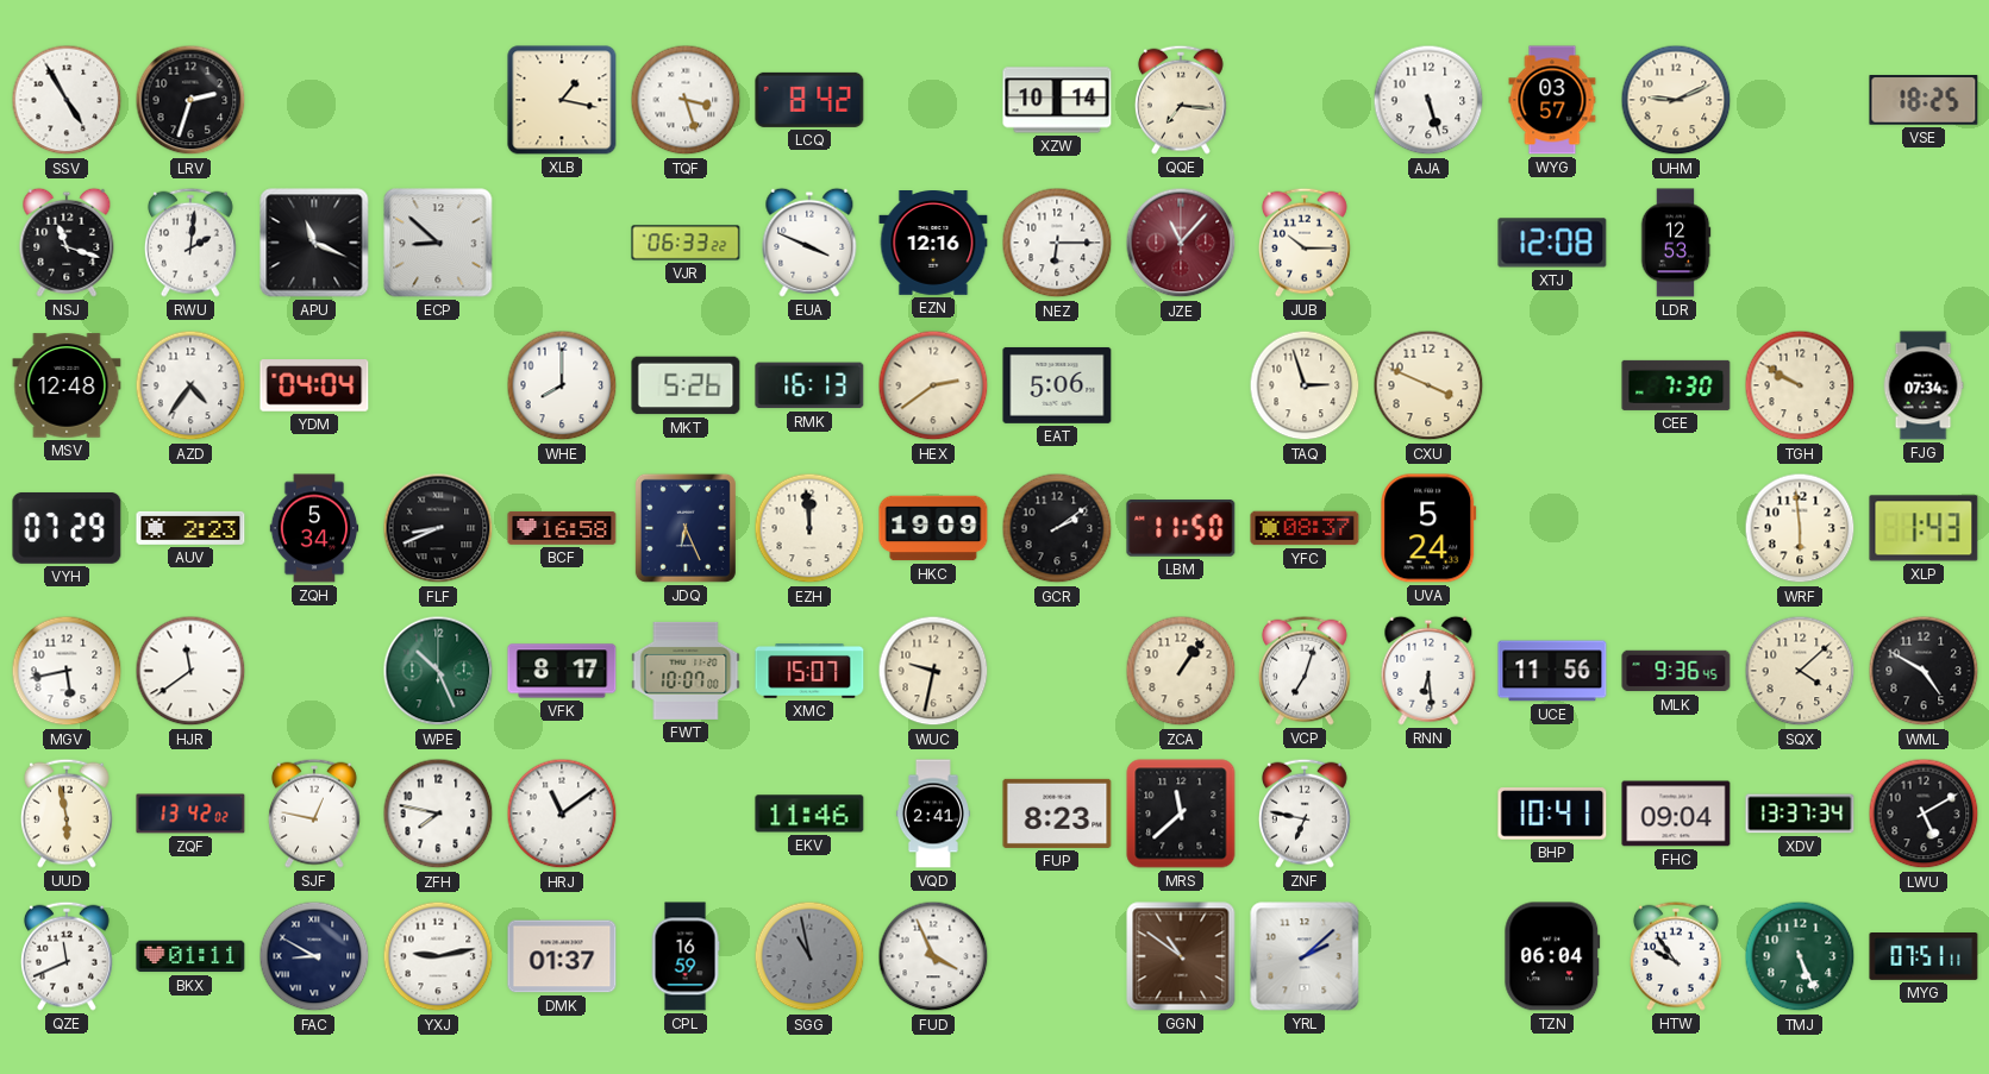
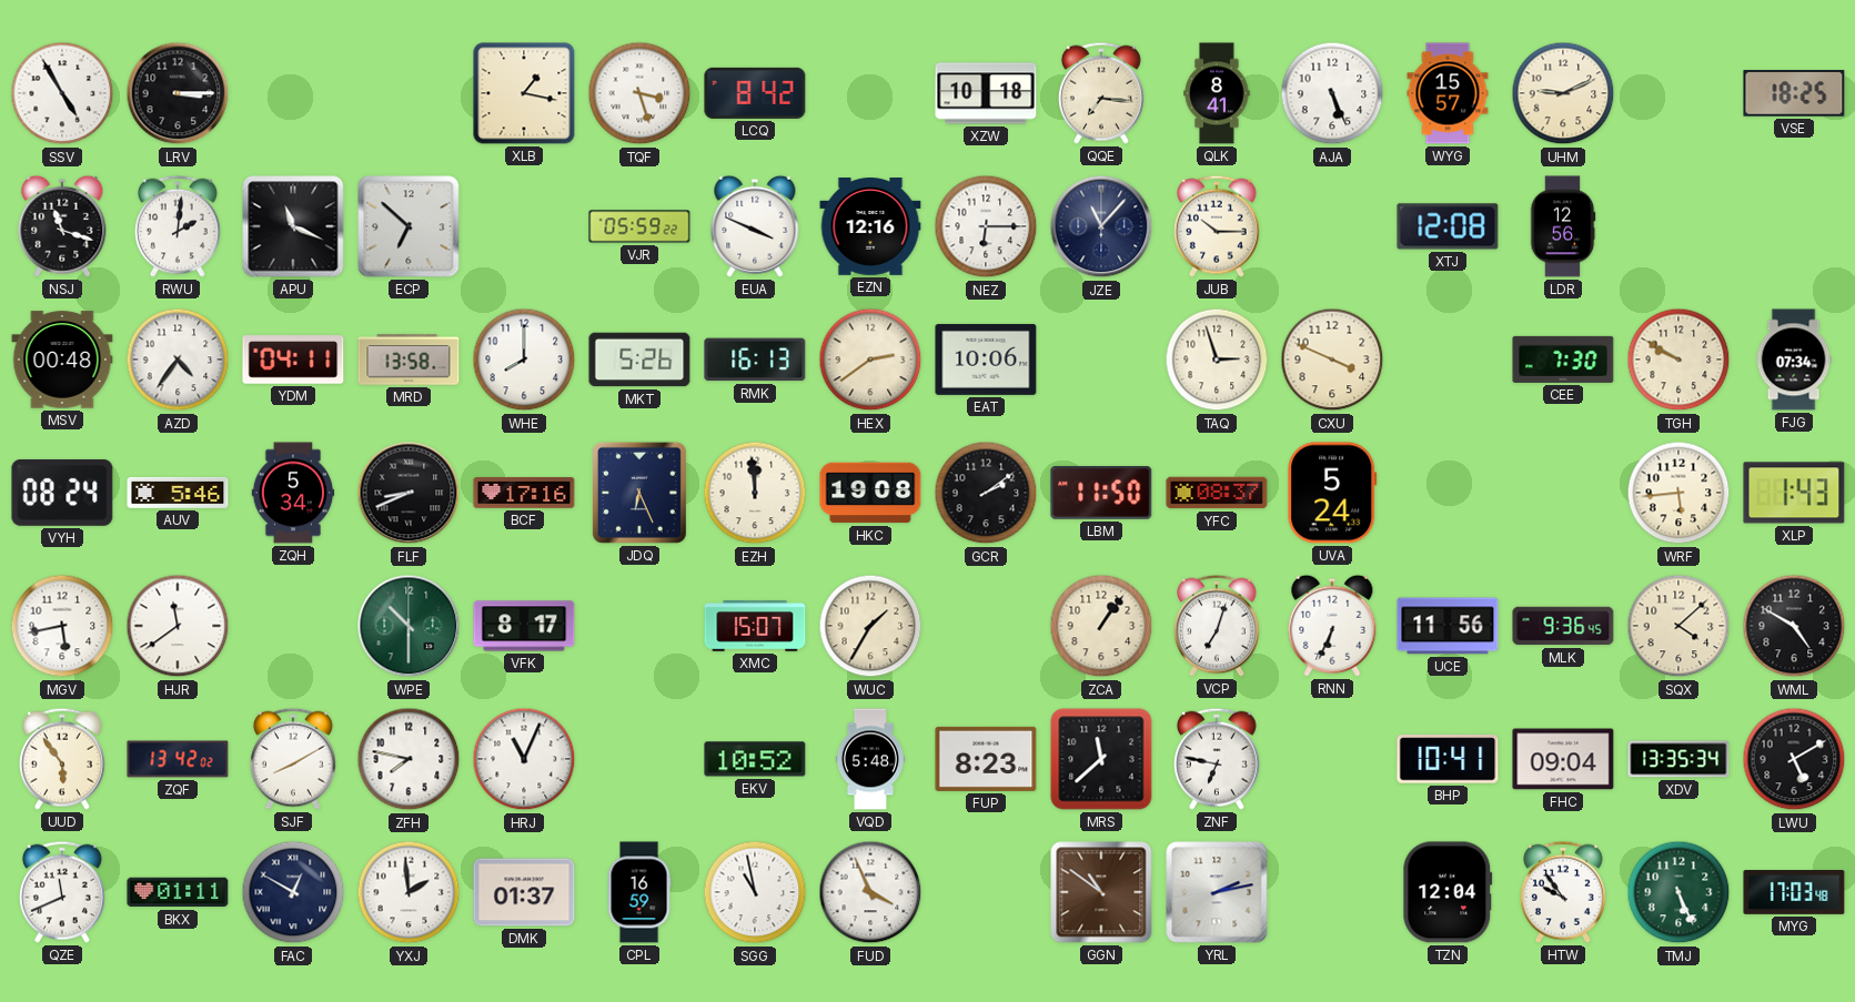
LRV: 2:33 -> 3:15
XZW: 10:14 -> 10:18
QLK: none -> 8:41
AJA: 5:27 -> 5:26
WYG: 03:57 -> 15:57
ECP: 8:52 -> 6:52
VJR: 06:33 -> 05:59
JZE dial: burgundy -> navy
LDR: 12:53 -> 12:56
MSV: 12:48 -> 00:48
YDM: 04:04 -> 04:11
MRD: none -> 13:58
EAT: 5:06 -> 10:06
VYH: 07:29 -> 08:24
AUV: 2:23 -> 5:46
BCF: 16:58 -> 17:16
HKC: 19:09 -> 19:08
WRF: 5:59 -> 5:44
WPE: 10:26 -> 10:30
FWT: 10:07 -> none
WUC: 9:32 -> 1:35
RNN: 6:29 -> 6:34
UUD: 5:58 -> 5:54
SJF: 12:47 -> 8:10
HRJ: 11:09 -> 11:04
EKV: 11:46 -> 10:52
VQD: 2:41 -> 5:48
XDV: 13:37 -> 13:35
FAC: 8:50 -> 12:50
YXJ: 9:13 -> 1:59
SGG dial: grey -> white
YRL: 2:08 -> 2:13
TZN: 06:04 -> 12:04
MYG: 07:51 -> 17:03
